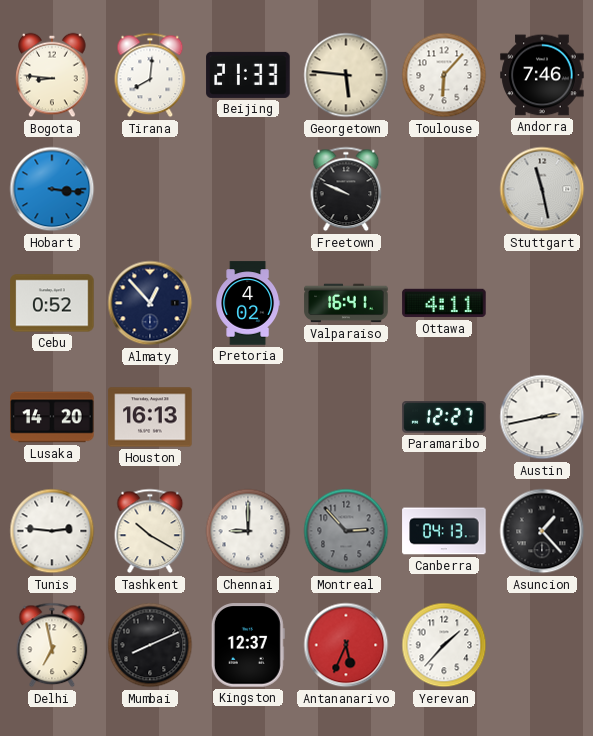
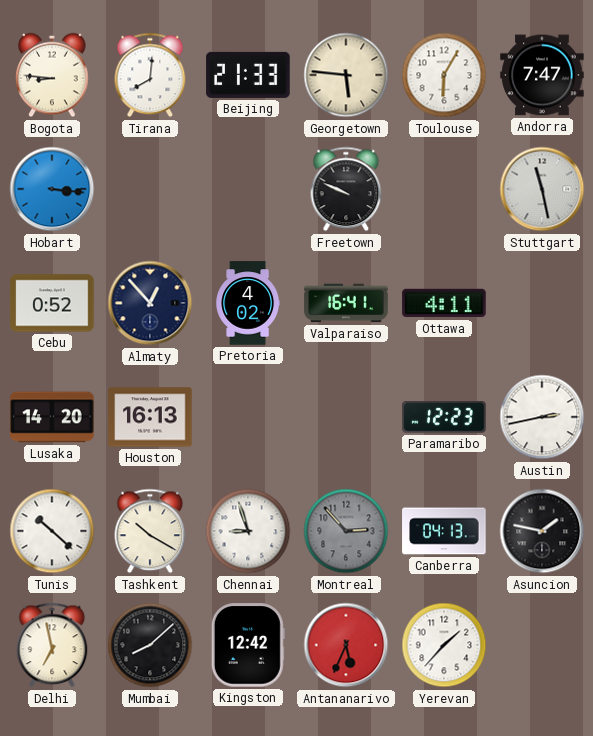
Toulouse: 6:07 -> 6:05
Andorra: 7:46 -> 7:47
Paramaribo: 12:27 -> 12:23
Tunis: 2:46 -> 10:22
Chennai: 9:00 -> 8:57
Asuncion: 1:23 -> 1:47
Mumbai: 8:11 -> 8:08
Kingston: 12:37 -> 12:42
